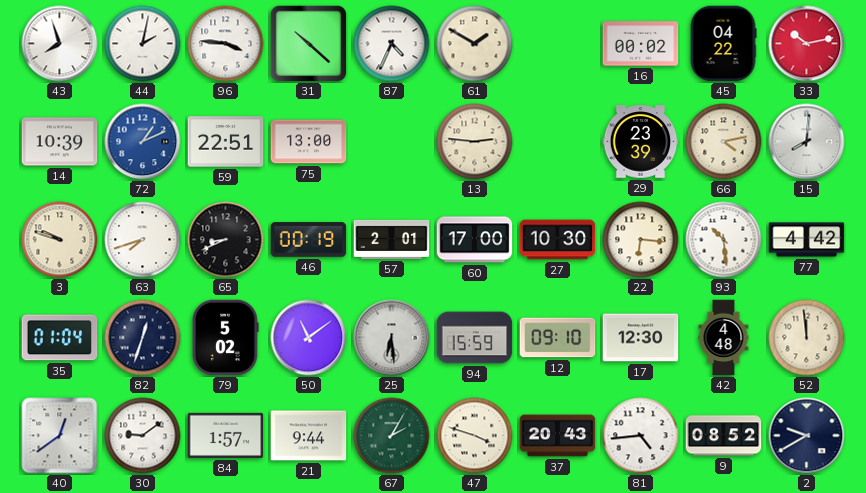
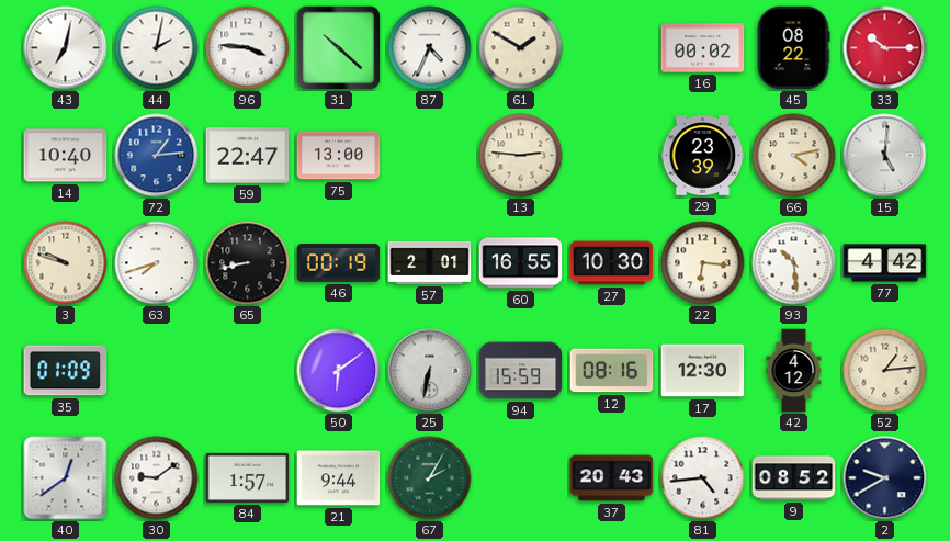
43: 7:57 -> 7:02
45: 04:22 -> 08:22
33: 10:13 -> 10:15
14: 10:39 -> 10:40
72: 1:11 -> 1:14
59: 22:51 -> 22:47
15: 8:01 -> 5:01
65: 8:41 -> 8:43
60: 17:00 -> 16:55
35: 01:04 -> 01:09
82: 12:33 -> none
79: 5:02 -> none
50: 11:09 -> 6:09
25: 6:29 -> 6:32
12: 09:10 -> 08:16
42: 4:48 -> 4:12
52: 11:59 -> 1:14
47: 3:48 -> none
